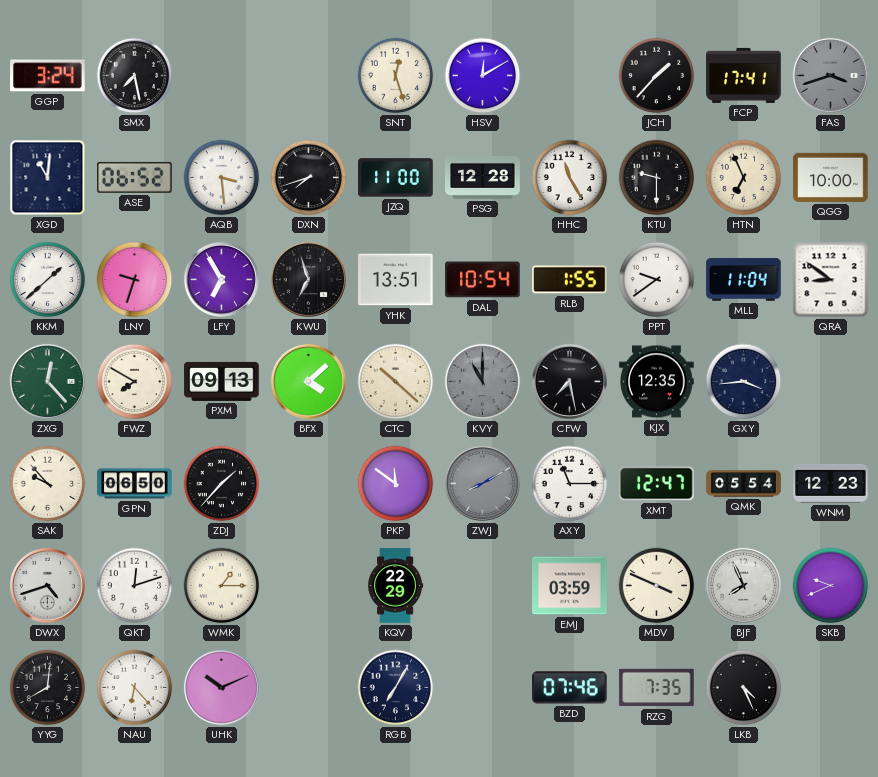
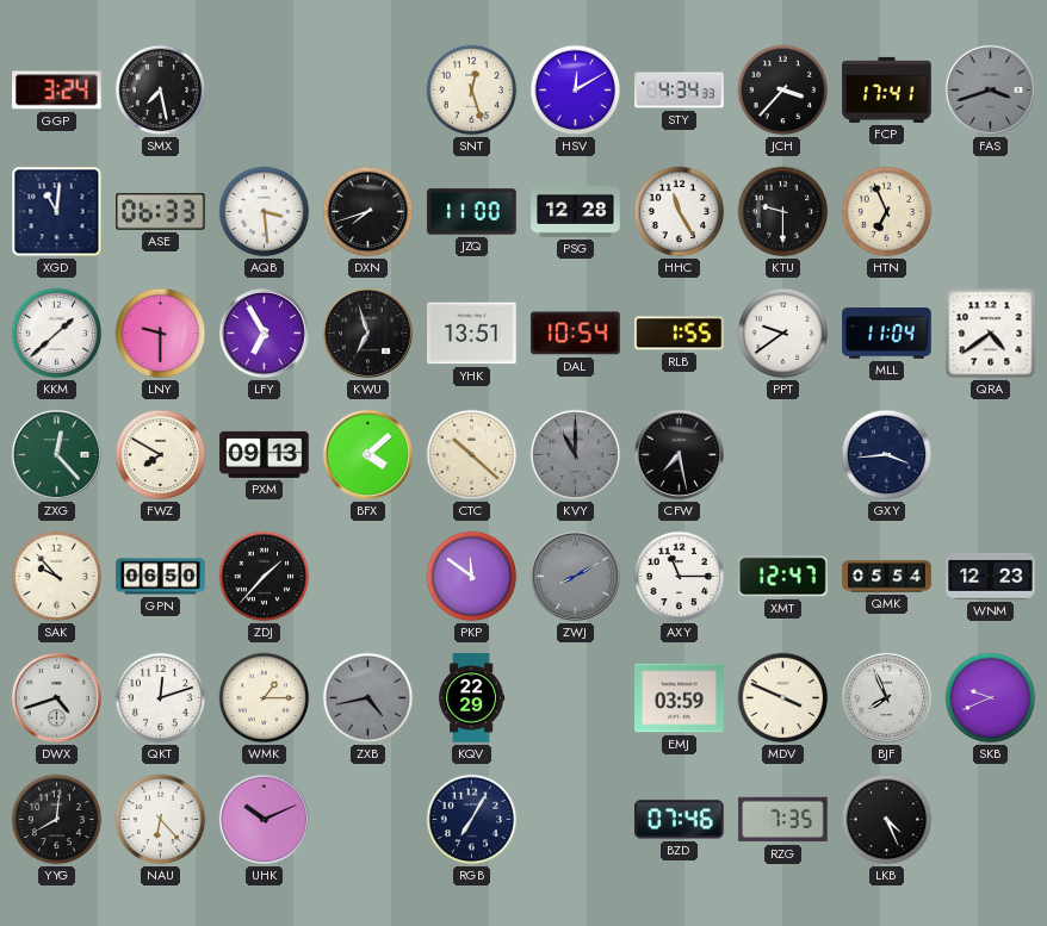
STY: none -> 4:34
JCH: 1:37 -> 3:37
ASE: 06:52 -> 06:33
QGG: 10:00 -> none
LNY: 9:33 -> 9:30
QRA: 8:51 -> 4:39
KJX: 12:35 -> none
ZXB: none -> 4:43
